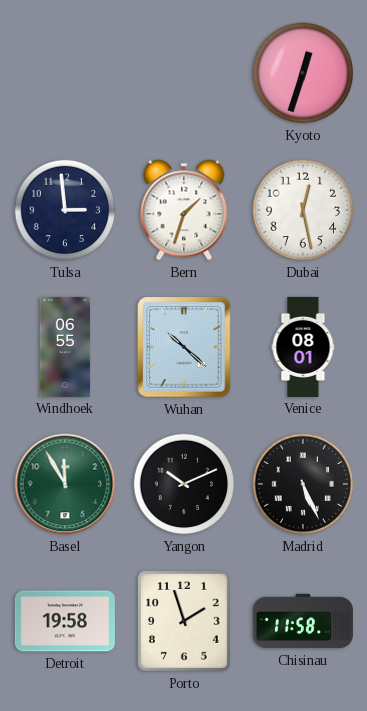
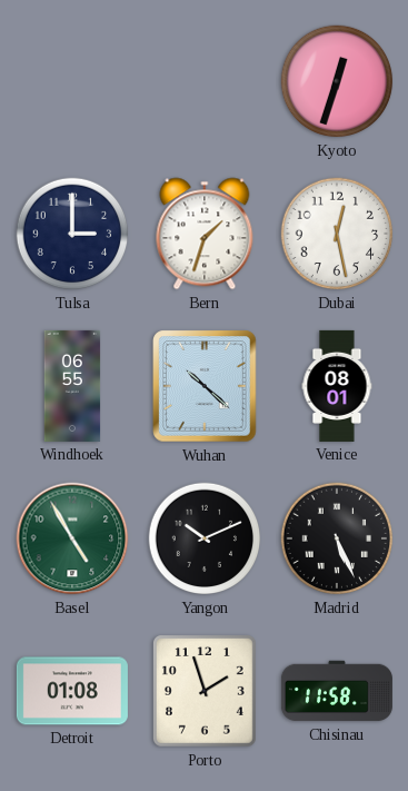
Tulsa: 2:59 -> 3:00
Basel: 11:55 -> 4:55
Detroit: 19:58 -> 01:08
